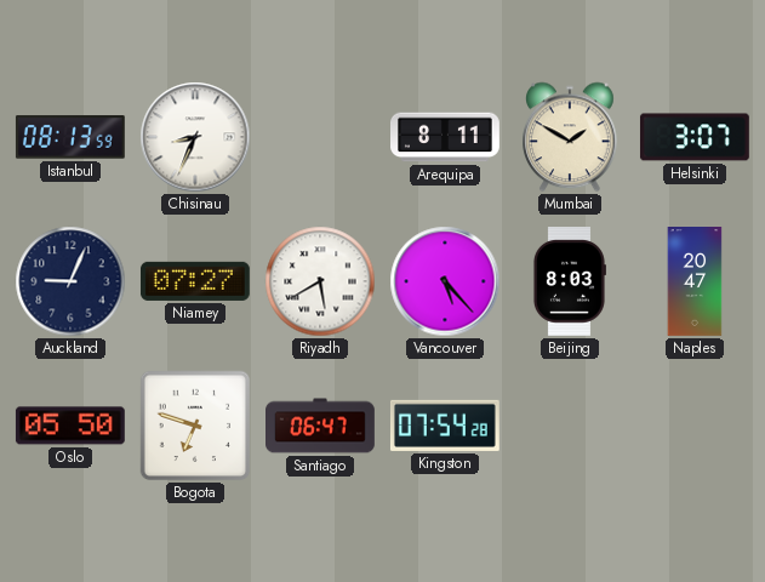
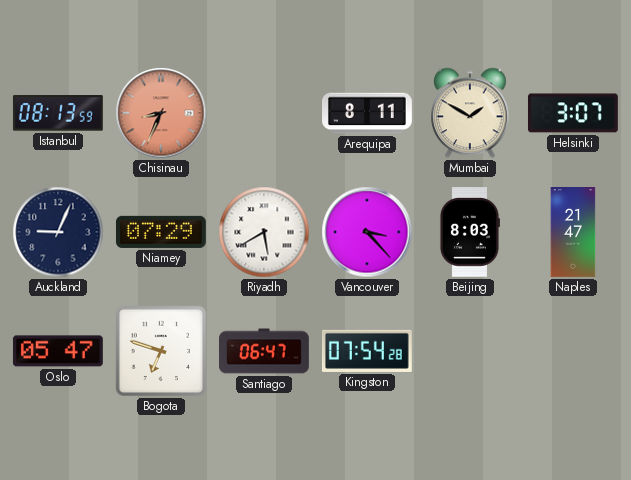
Chisinau dial: white -> salmon
Niamey: 07:27 -> 07:29
Vancouver: 5:23 -> 3:23
Naples: 20:47 -> 21:47
Oslo: 05:50 -> 05:47
